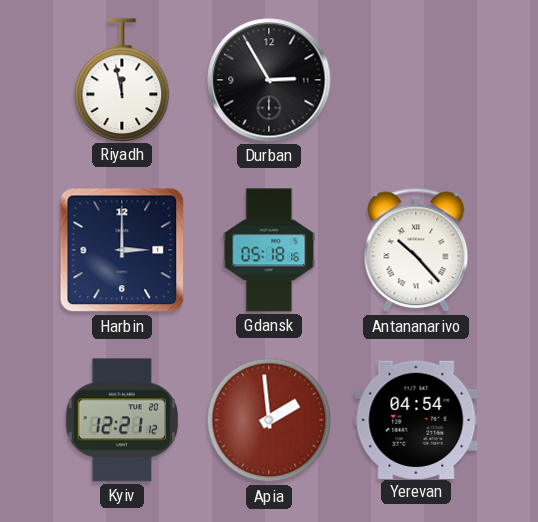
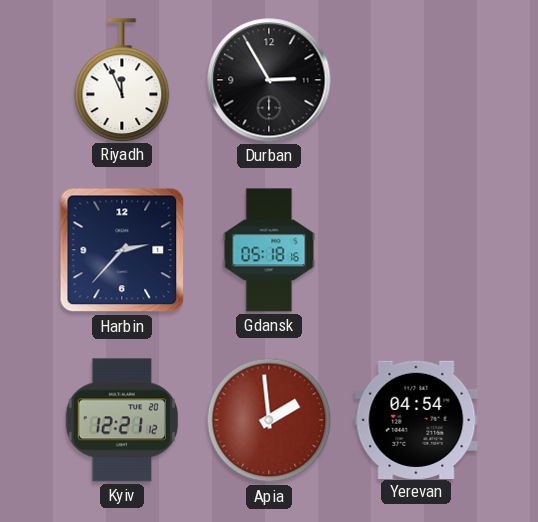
Riyadh: 11:58 -> 11:56
Harbin: 3:00 -> 2:37
Antananarivo: 10:23 -> none
